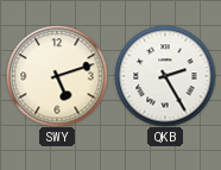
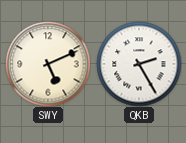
SWY: 5:12 -> 5:11
